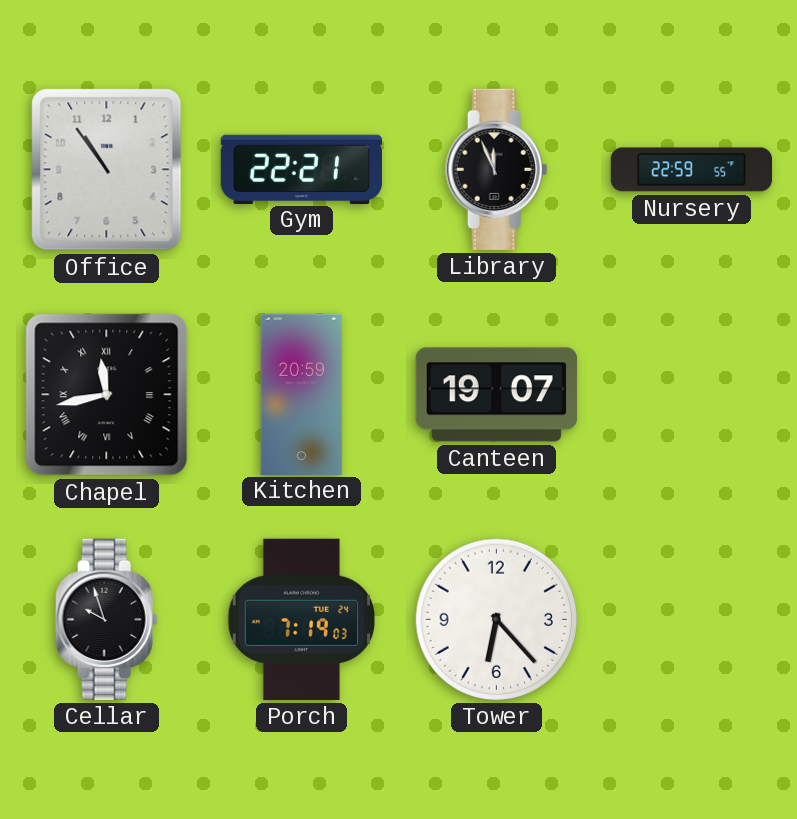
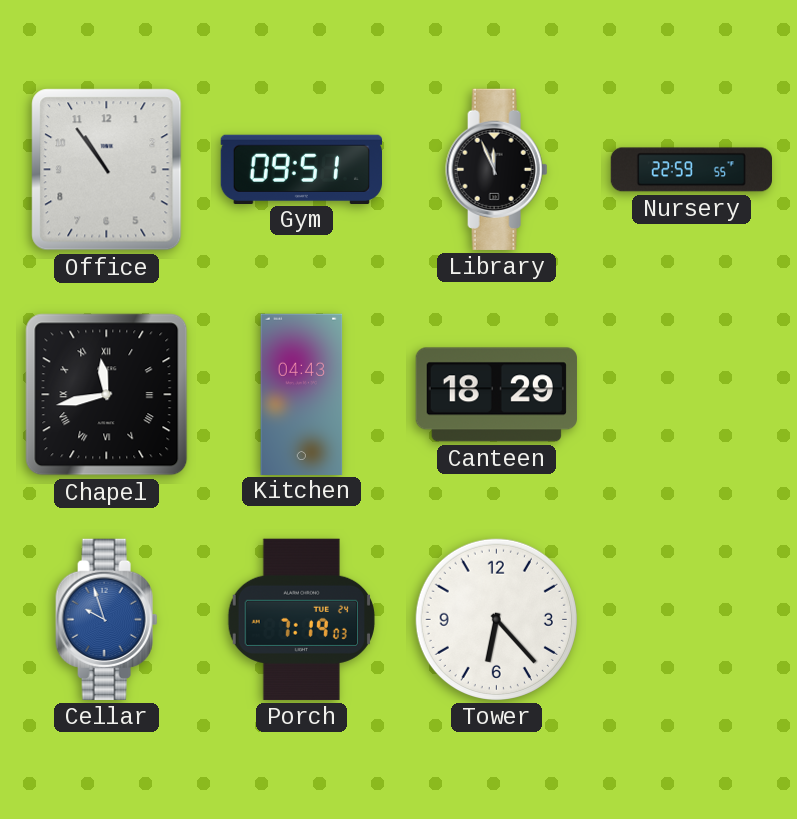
Gym: 22:21 -> 09:51
Kitchen: 20:59 -> 04:43
Canteen: 19:07 -> 18:29
Cellar dial: black -> blue
